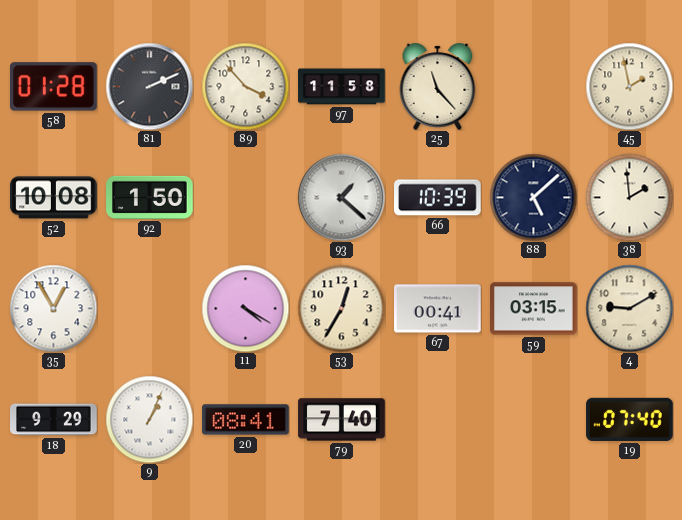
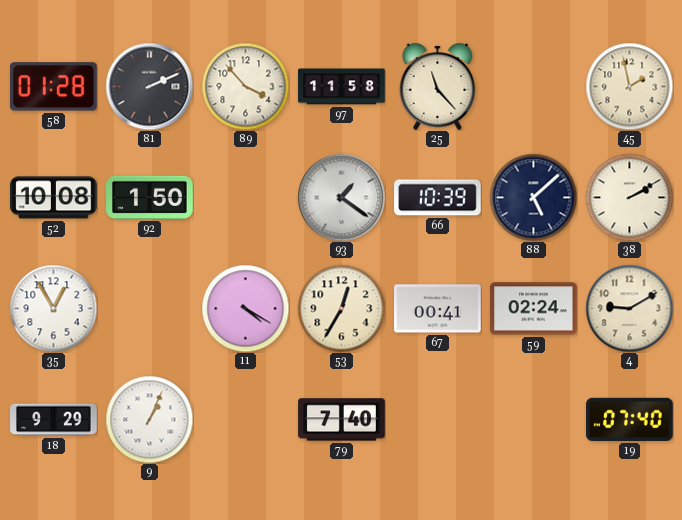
93: 1:22 -> 1:21
38: 1:59 -> 2:10
59: 03:15 -> 02:24
20: 08:41 -> none
